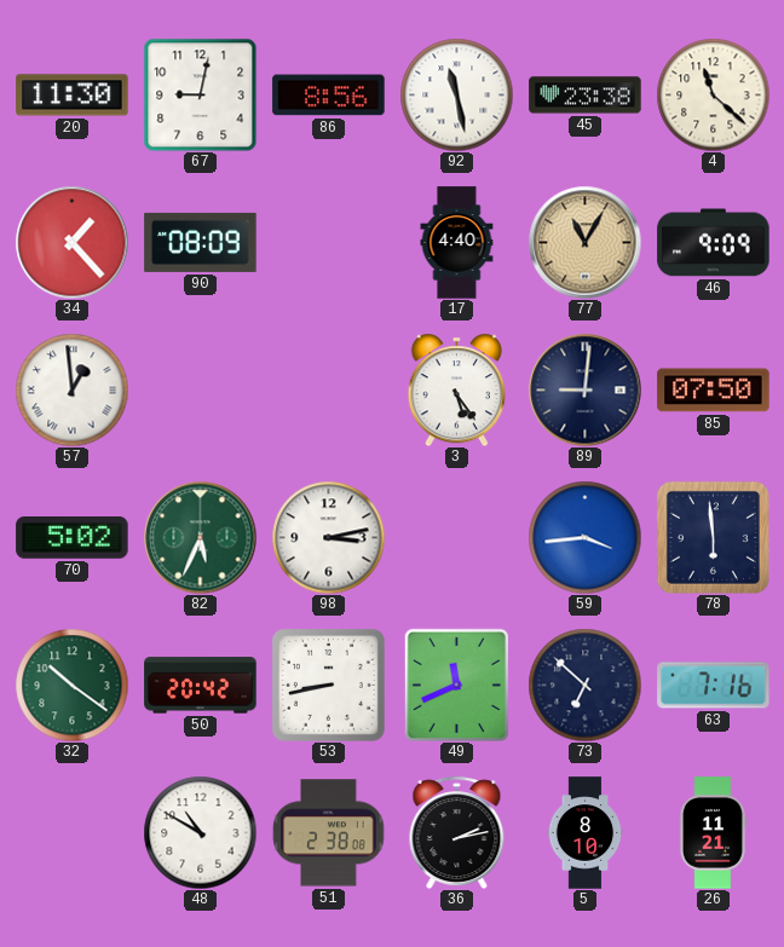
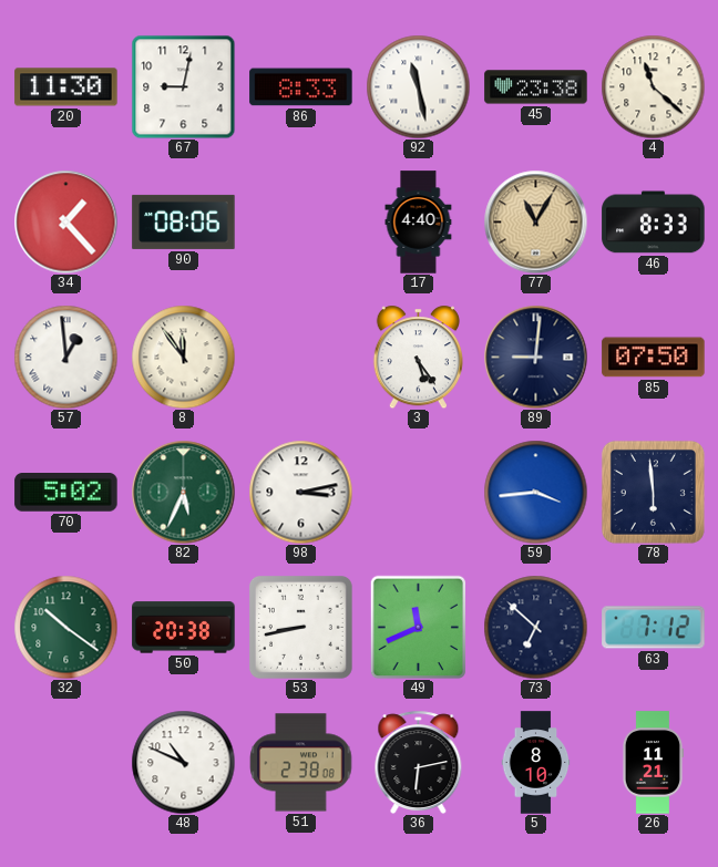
86: 8:56 -> 8:33
90: 08:09 -> 08:06
46: 9:09 -> 8:33
8: none -> 11:54
50: 20:42 -> 20:38
63: 7:16 -> 7:12
48: 10:50 -> 10:49
36: 2:13 -> 6:13
